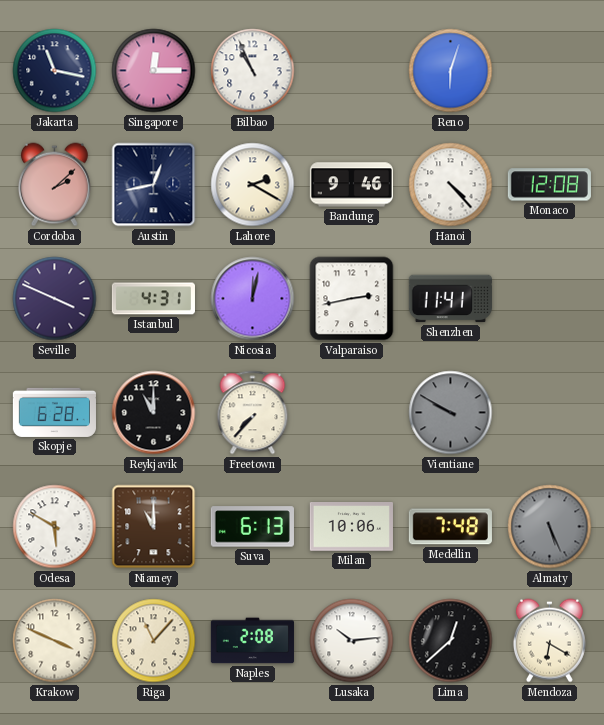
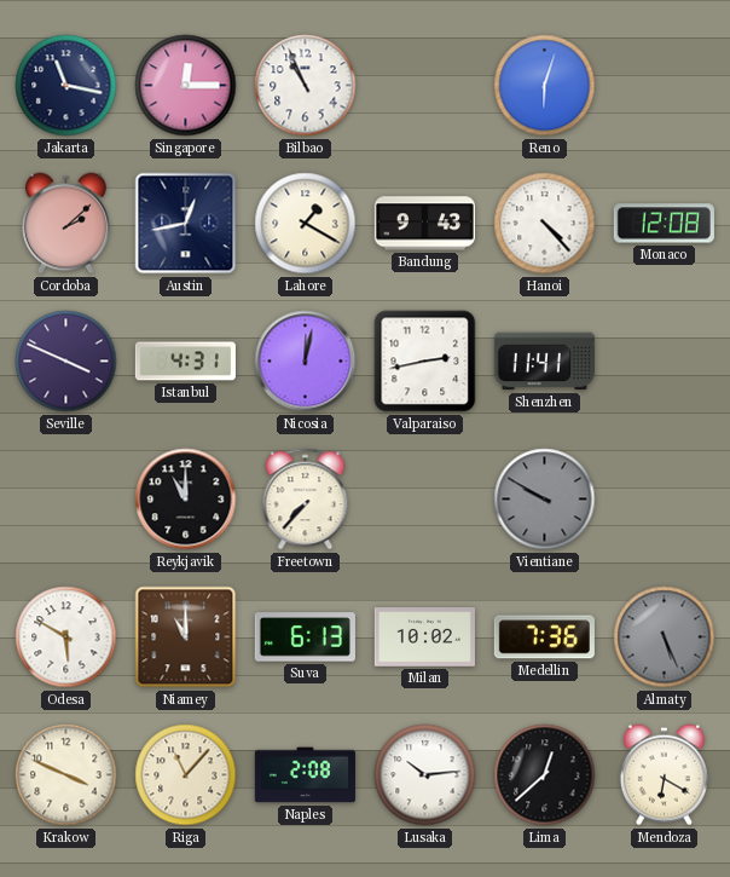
Lahore: 2:20 -> 1:20
Bandung: 9:46 -> 9:43
Skopje: 6:28 -> none
Milan: 10:06 -> 10:02
Medellin: 7:48 -> 7:36
